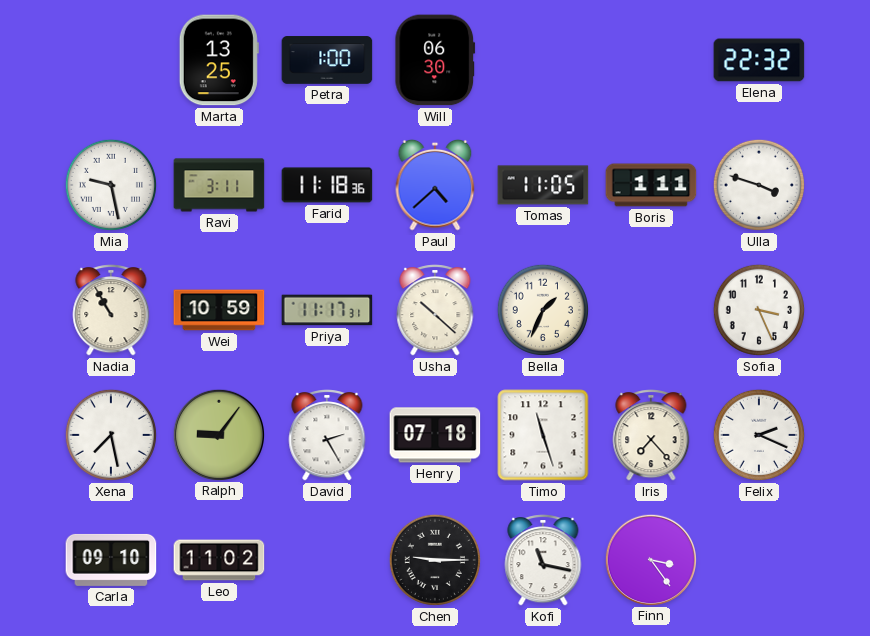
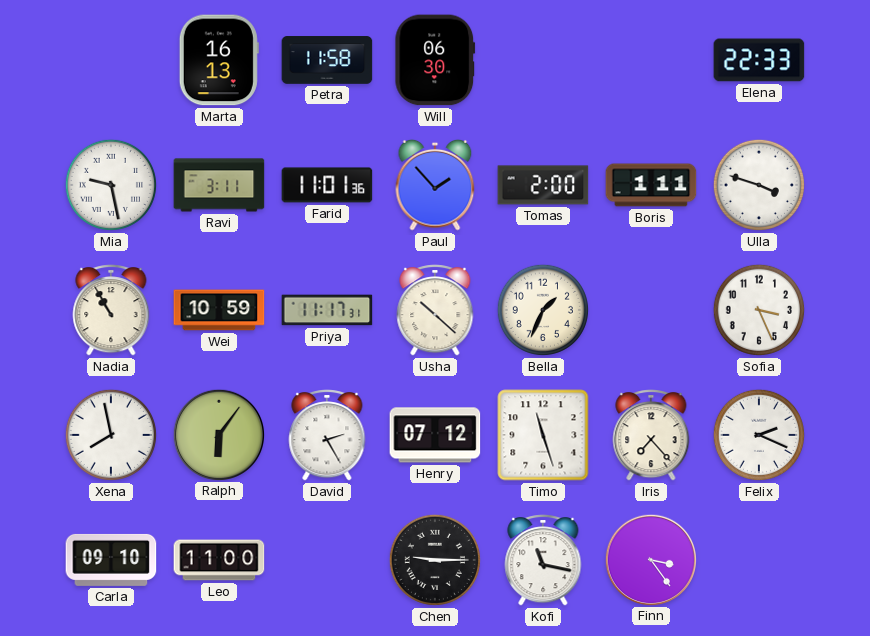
Marta: 13:25 -> 16:13
Petra: 1:00 -> 11:58
Elena: 22:32 -> 22:33
Farid: 11:18 -> 11:01
Paul: 4:38 -> 1:53
Tomas: 11:05 -> 2:00
Xena: 7:28 -> 7:58
Ralph: 9:06 -> 6:06
Henry: 07:18 -> 07:12
Leo: 11:02 -> 11:00
